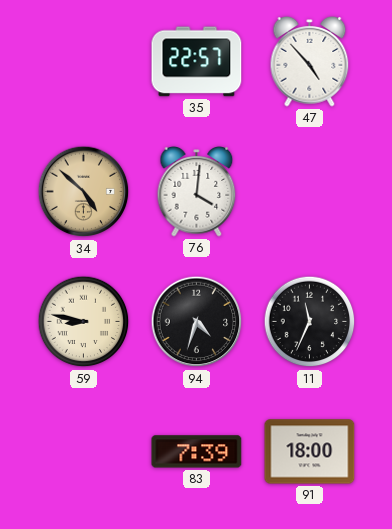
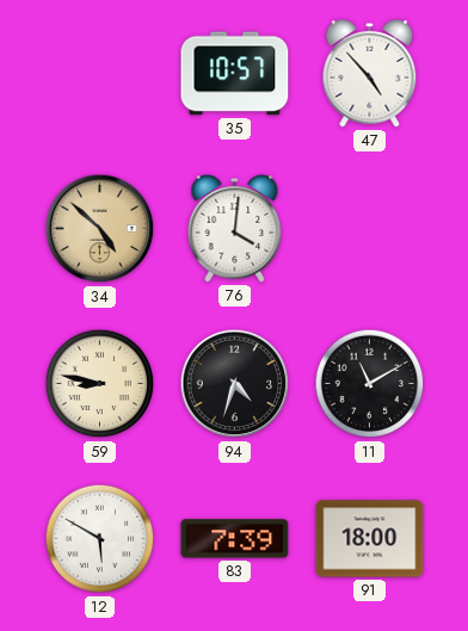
35: 22:57 -> 10:57
11: 11:34 -> 11:10
12: none -> 5:50
